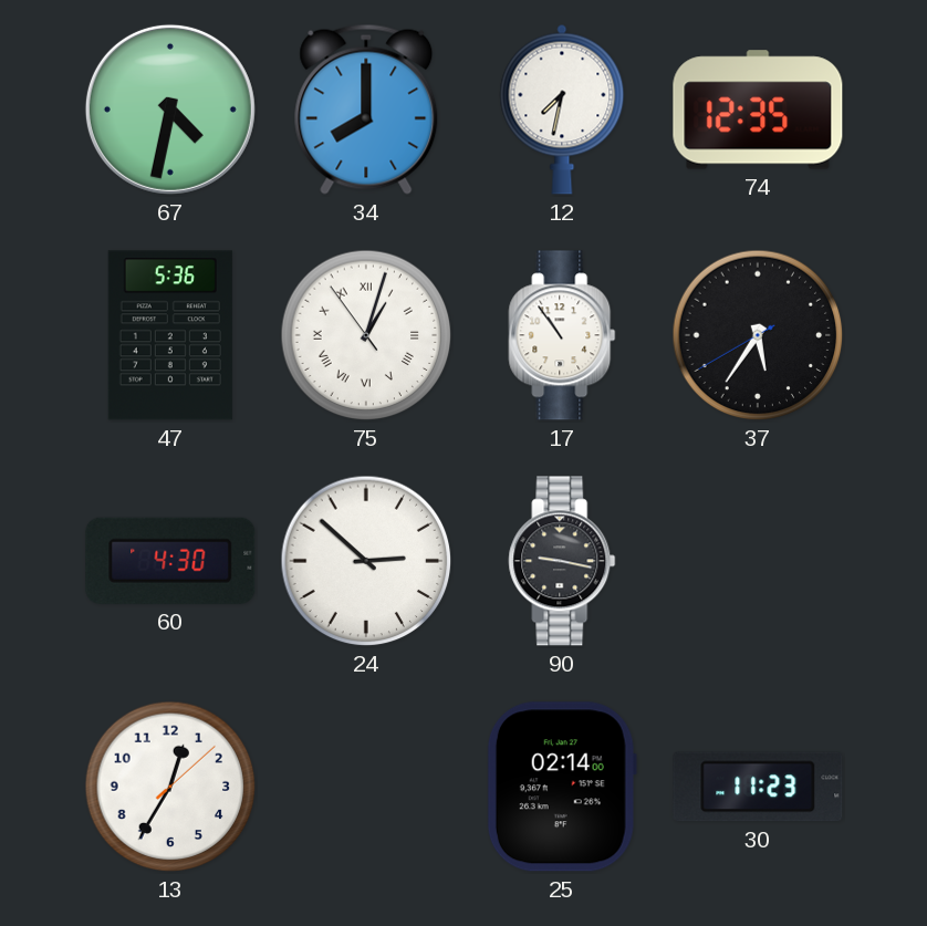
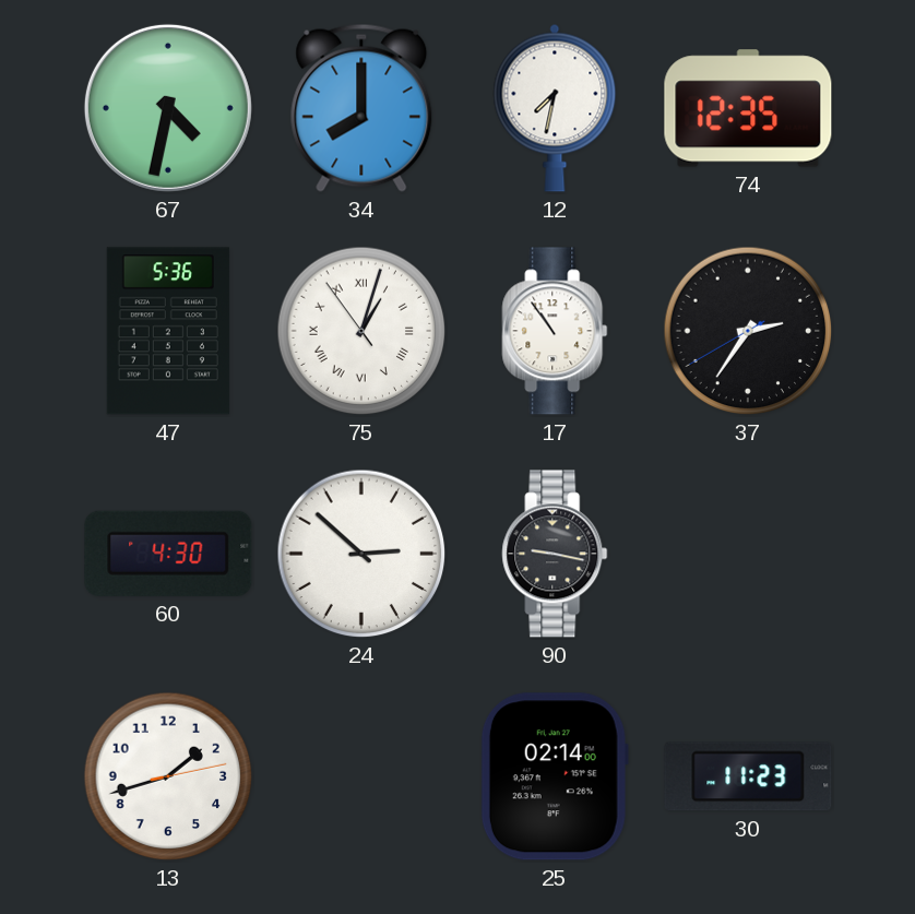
37: 5:35 -> 2:35
13: 12:35 -> 1:42
